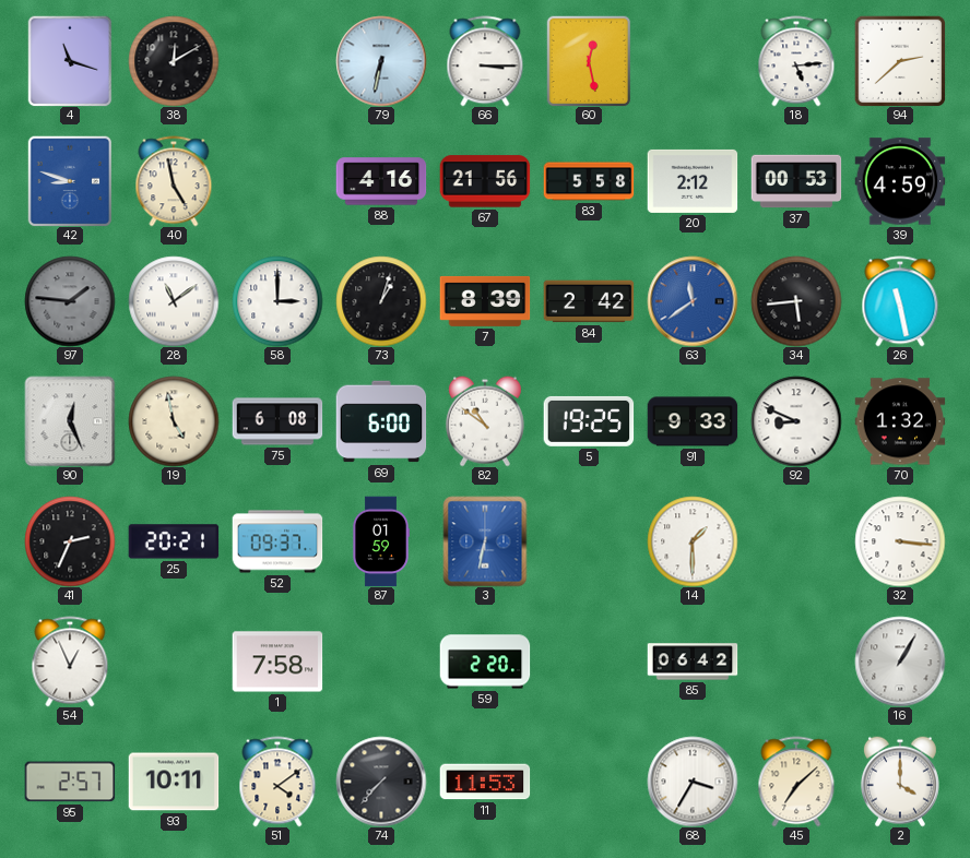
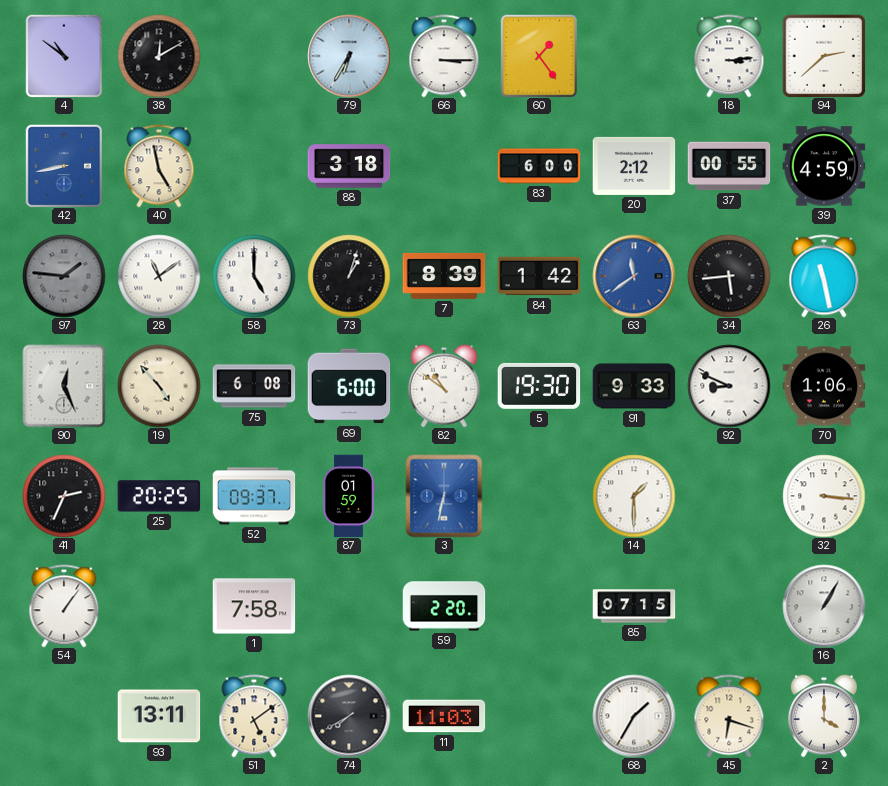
4: 11:18 -> 10:51
79: 6:32 -> 6:35
60: 12:28 -> 1:24
18: 5:14 -> 3:14
42: 8:48 -> 8:43
88: 4:16 -> 3:18
67: 21:56 -> none
83: 5:58 -> 6:00
37: 00:53 -> 00:55
58: 3:00 -> 5:00
84: 2:42 -> 1:42
19: 4:58 -> 4:53
5: 19:25 -> 19:30
70: 1:32 -> 1:06
25: 20:21 -> 20:25
54: 12:56 -> 1:06
85: 06:42 -> 07:15
95: 2:57 -> none
93: 10:11 -> 13:11
51: 4:09 -> 5:09
74: 7:37 -> 7:40
11: 11:53 -> 11:03
68: 3:35 -> 1:35
45: 7:08 -> 6:18
